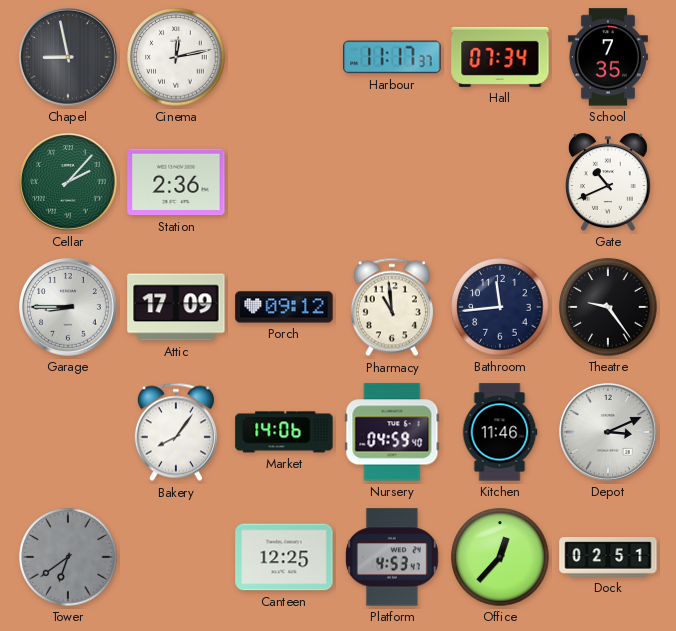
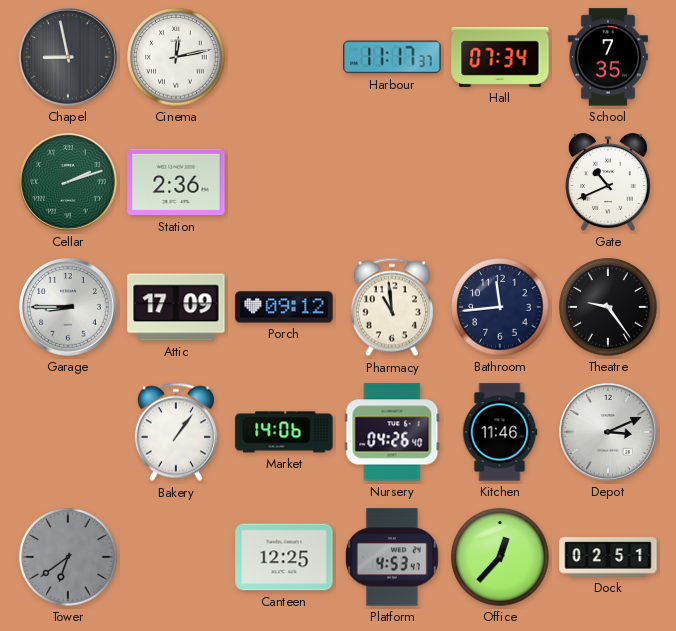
Cellar: 2:07 -> 2:12
Bakery: 8:06 -> 1:06
Nursery: 04:59 -> 04:26
